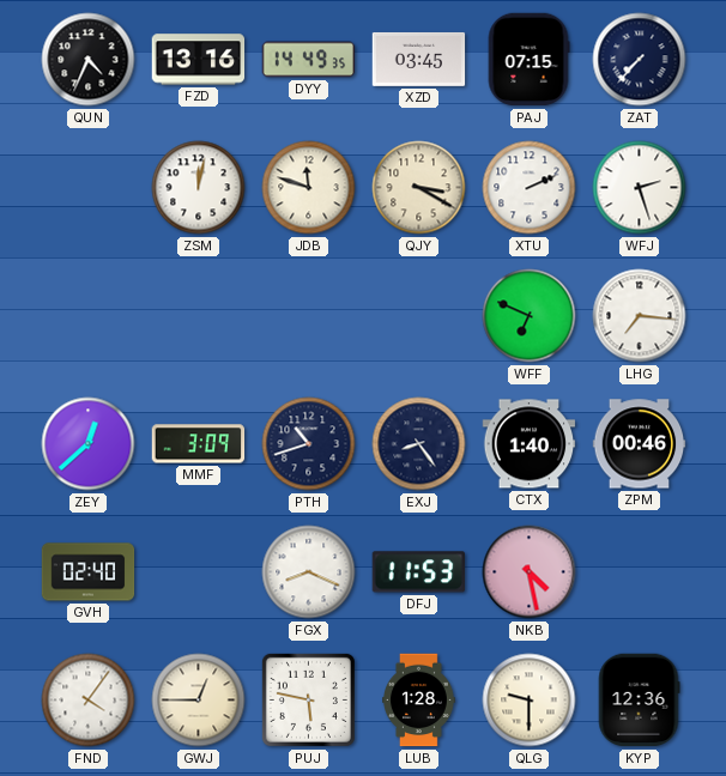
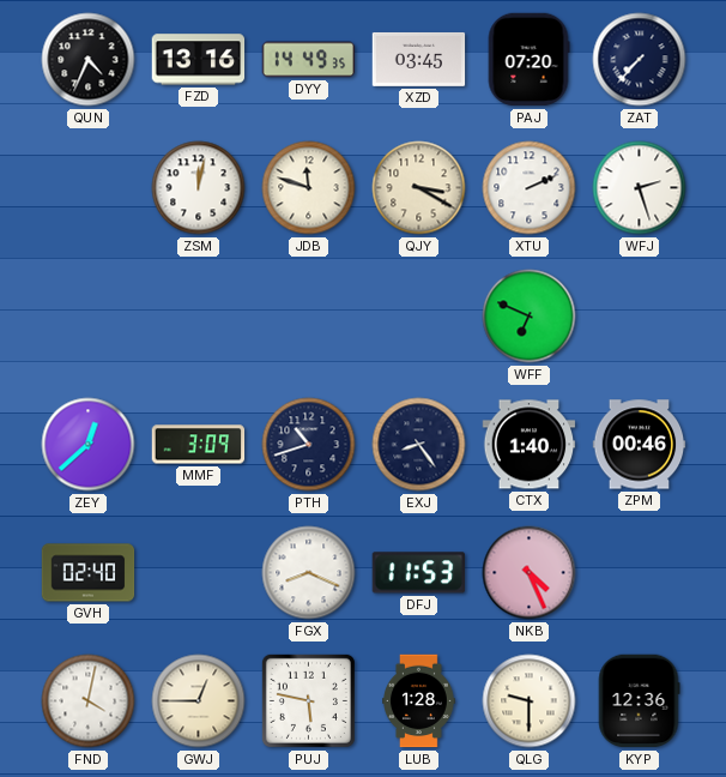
PAJ: 07:15 -> 07:20
LHG: 7:16 -> none
NKB: 4:28 -> 4:26
FND: 4:06 -> 4:02
